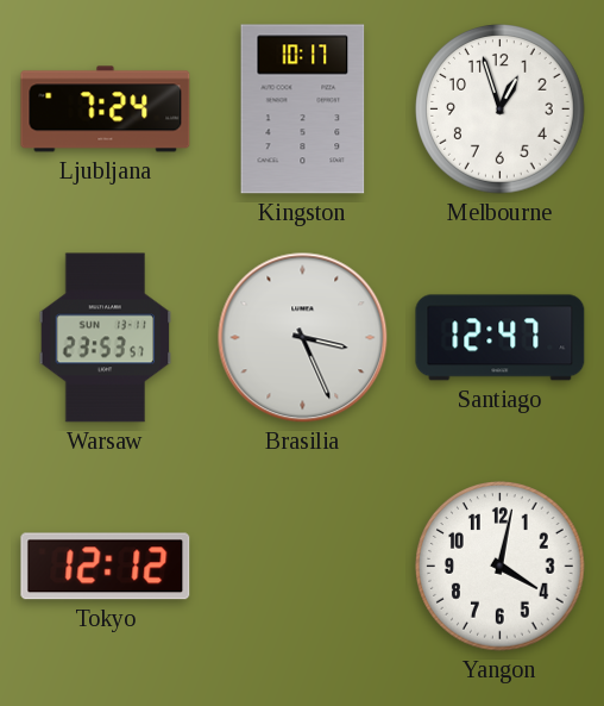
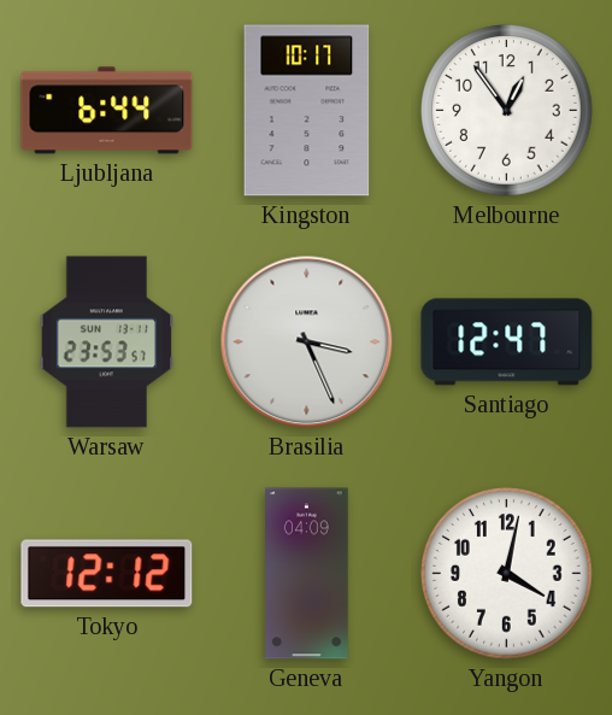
Ljubljana: 7:24 -> 6:44
Melbourne: 12:57 -> 12:54
Geneva: none -> 04:09
